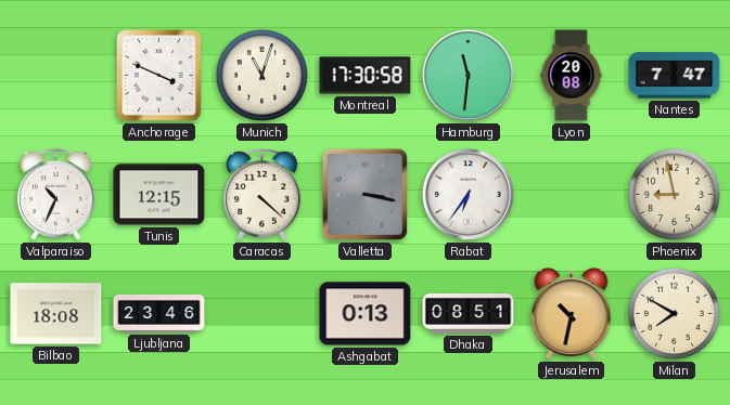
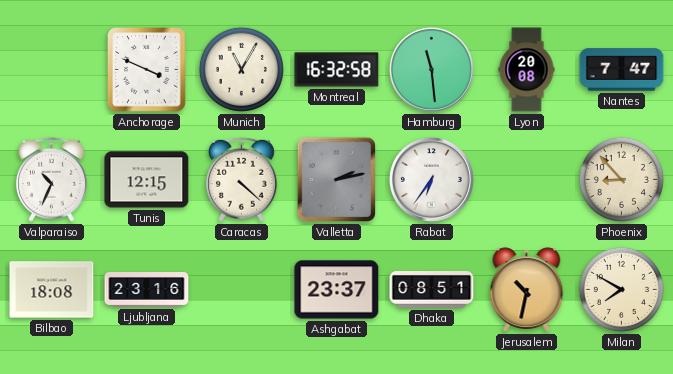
Munich: 11:03 -> 11:05
Montreal: 17:30 -> 16:32
Hamburg: 11:31 -> 11:29
Valletta: 3:17 -> 2:13
Phoenix: 8:58 -> 8:53
Ljubljana: 23:46 -> 23:16
Ashgabat: 0:13 -> 23:37
